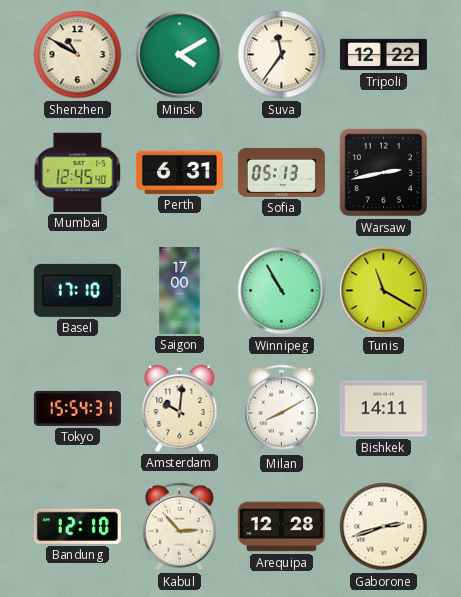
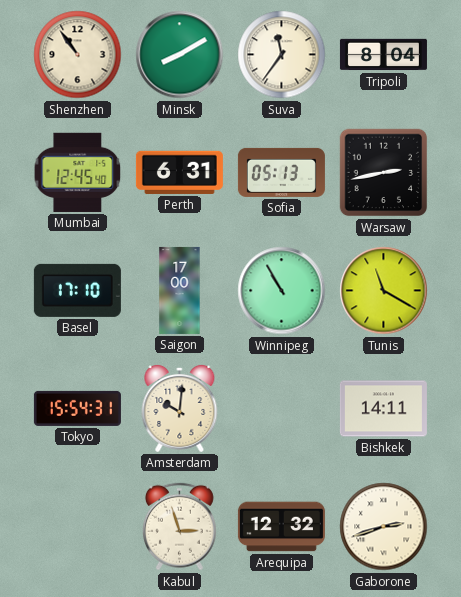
Shenzhen: 10:50 -> 10:54
Minsk: 4:10 -> 8:10
Tripoli: 12:22 -> 8:04
Milan: 8:10 -> none
Bandung: 12:10 -> none
Kabul: 2:53 -> 2:57
Arequipa: 12:28 -> 12:32
